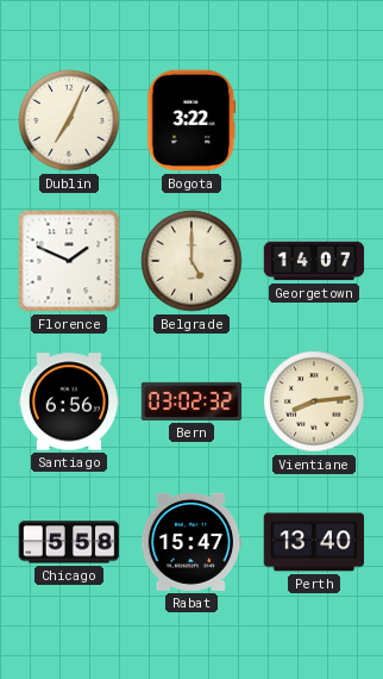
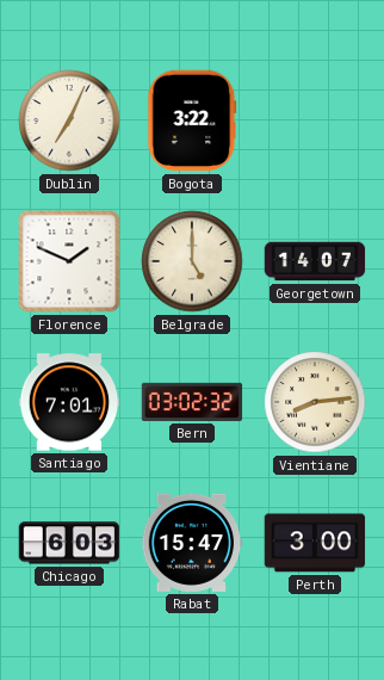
Santiago: 6:56 -> 7:01
Chicago: 5:58 -> 6:03
Perth: 13:40 -> 3:00
